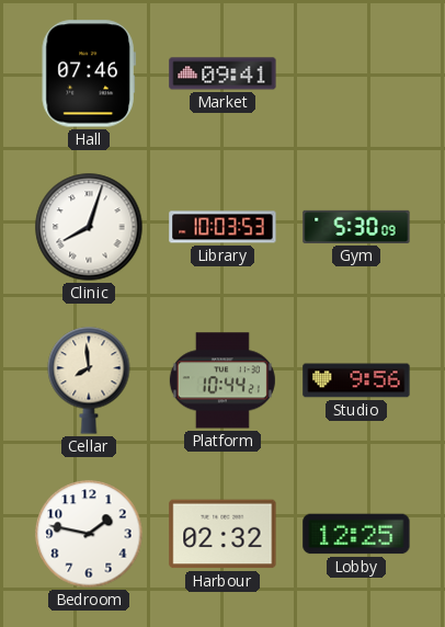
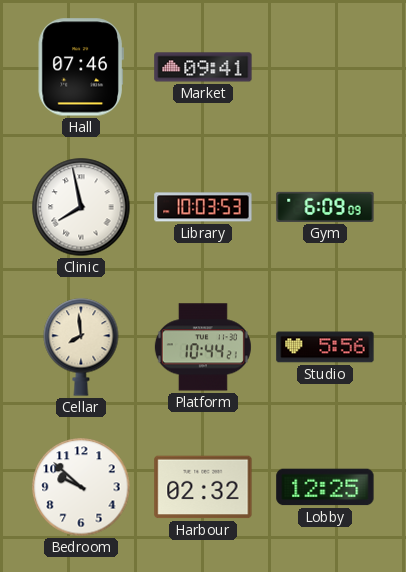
Clinic: 8:03 -> 7:58
Gym: 5:30 -> 6:09
Studio: 9:56 -> 5:56
Bedroom: 1:47 -> 9:52
